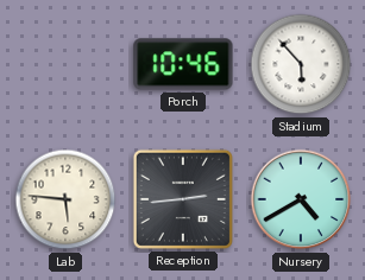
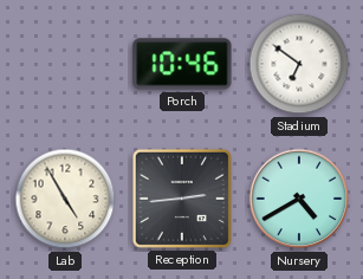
Stadium: 5:53 -> 6:51
Lab: 5:46 -> 4:55
